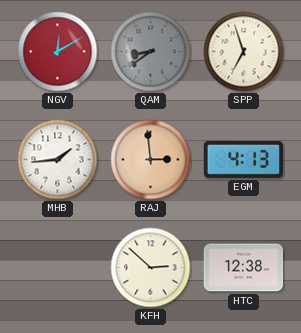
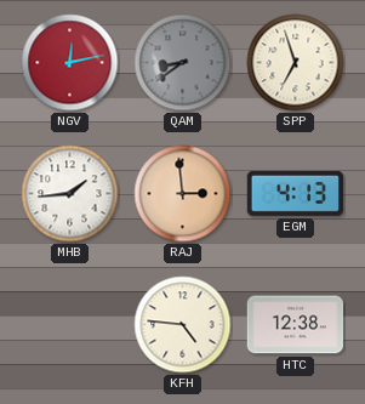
NGV: 12:10 -> 12:13
KFH: 2:52 -> 4:46
